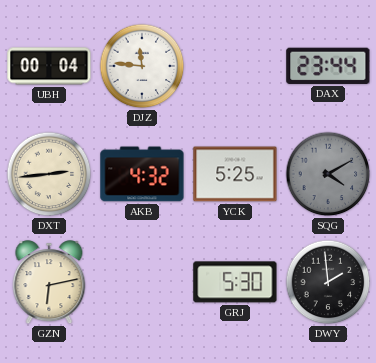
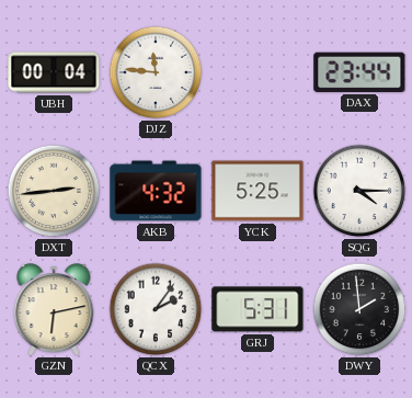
SQG: 4:10 -> 4:15
SQG dial: grey -> white
QCX: none -> 2:06
GRJ: 5:30 -> 5:31
